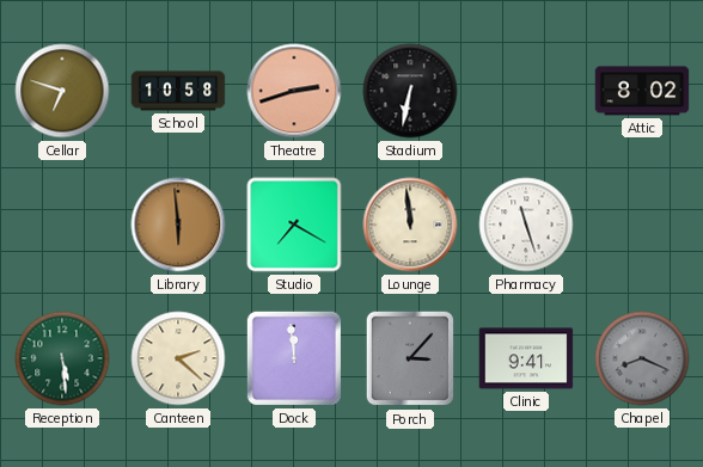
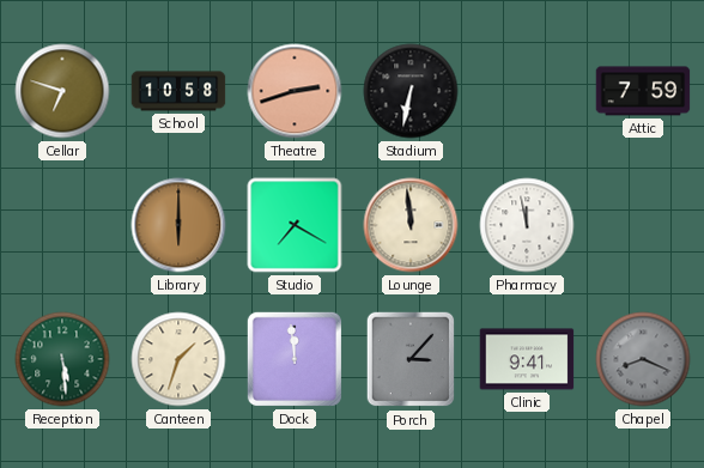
Attic: 8:02 -> 7:59
Library: 5:59 -> 6:00
Pharmacy: 11:27 -> 11:58
Canteen: 2:22 -> 1:33
